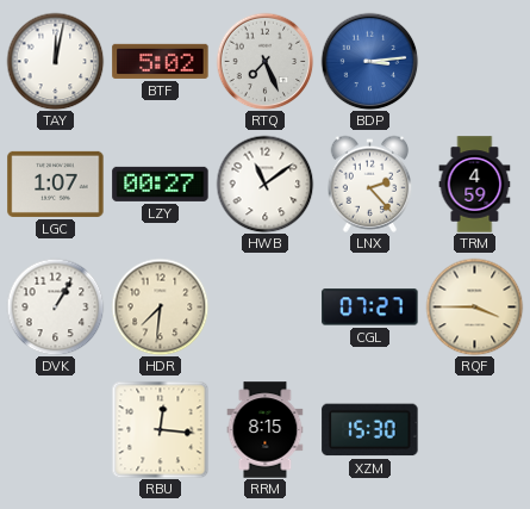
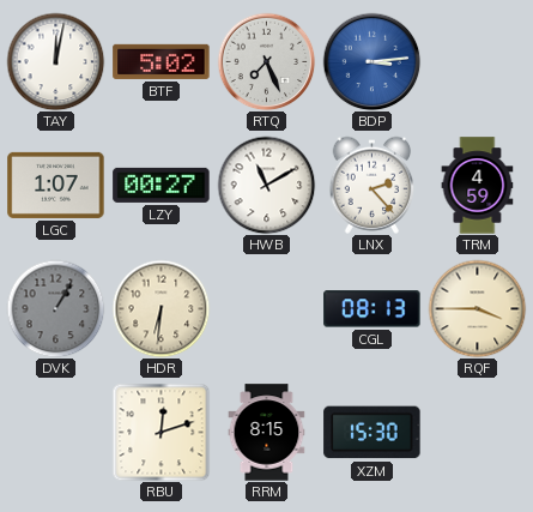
HWB: 11:09 -> 11:10
DVK dial: white -> grey
HDR: 7:31 -> 6:31
CGL: 07:27 -> 08:13
RBU: 12:16 -> 12:12
